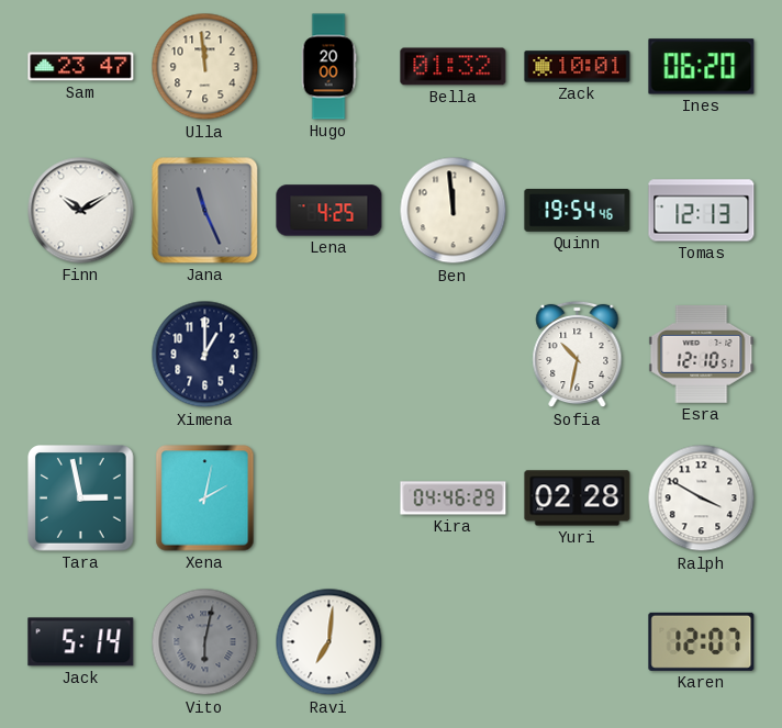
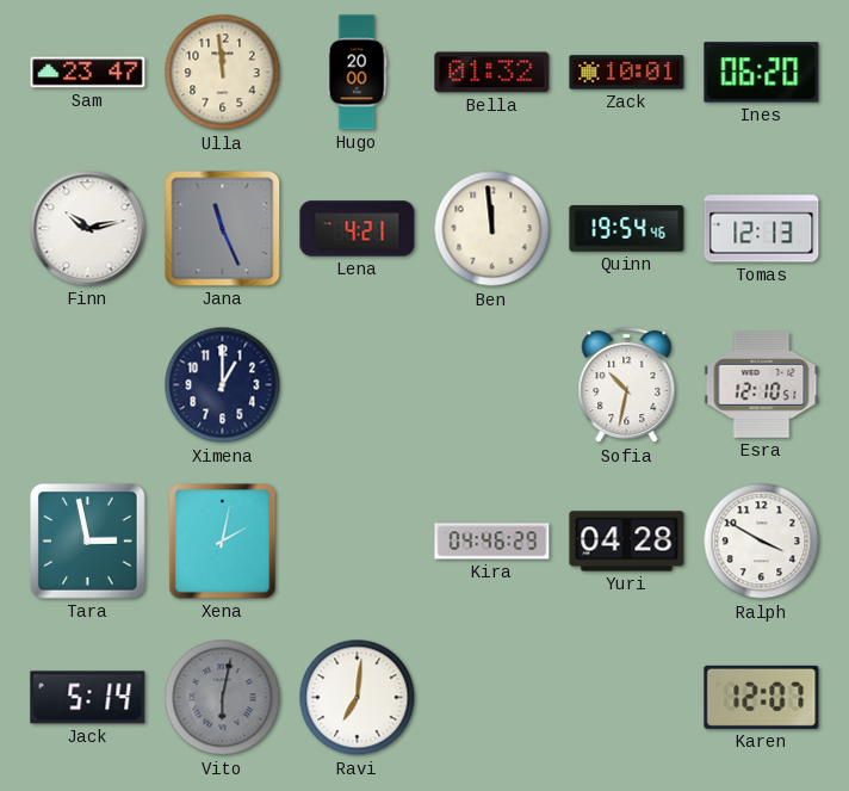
Finn: 10:10 -> 10:13
Lena: 4:25 -> 4:21
Yuri: 02:28 -> 04:28
